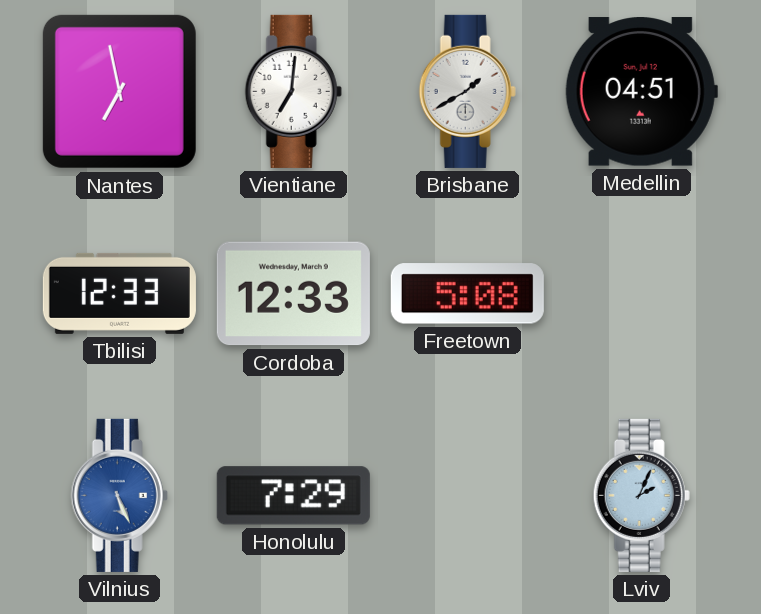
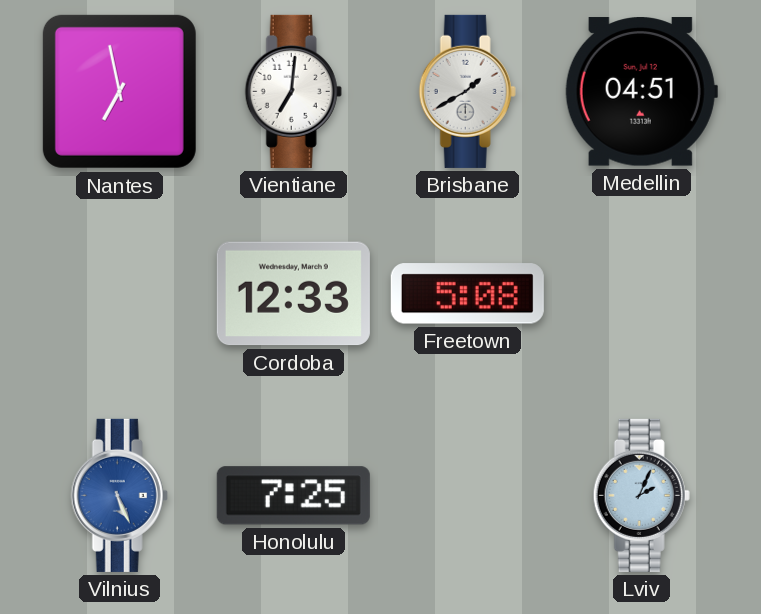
Tbilisi: 12:33 -> none
Honolulu: 7:29 -> 7:25
